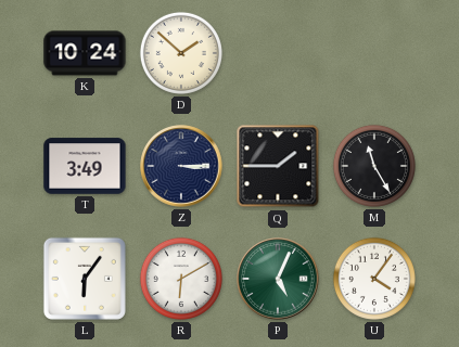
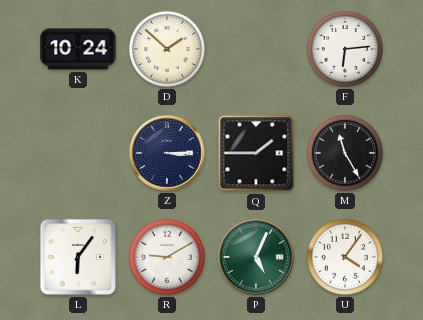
F: none -> 6:14
T: 3:49 -> none
R: 6:10 -> 9:10
